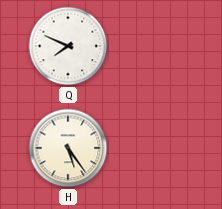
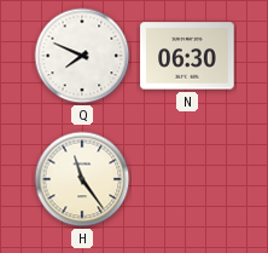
N: none -> 06:30
H: 5:24 -> 11:24
